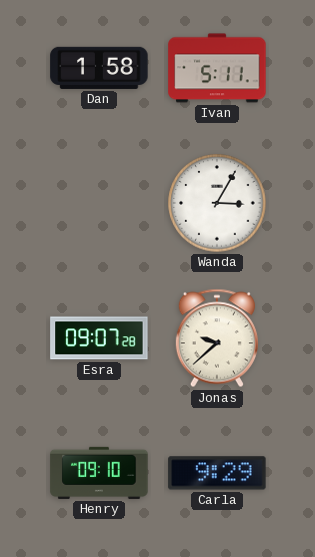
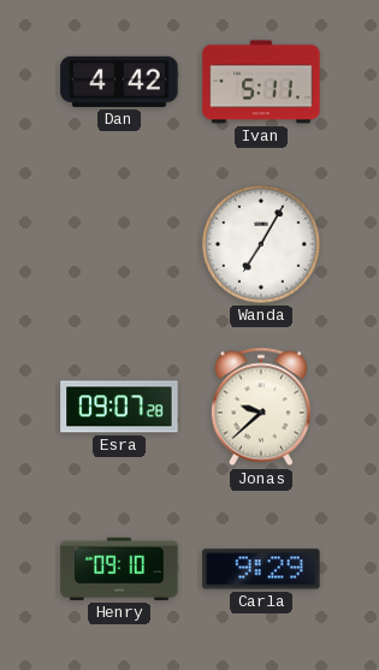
Dan: 1:58 -> 4:42
Wanda: 3:05 -> 7:05
